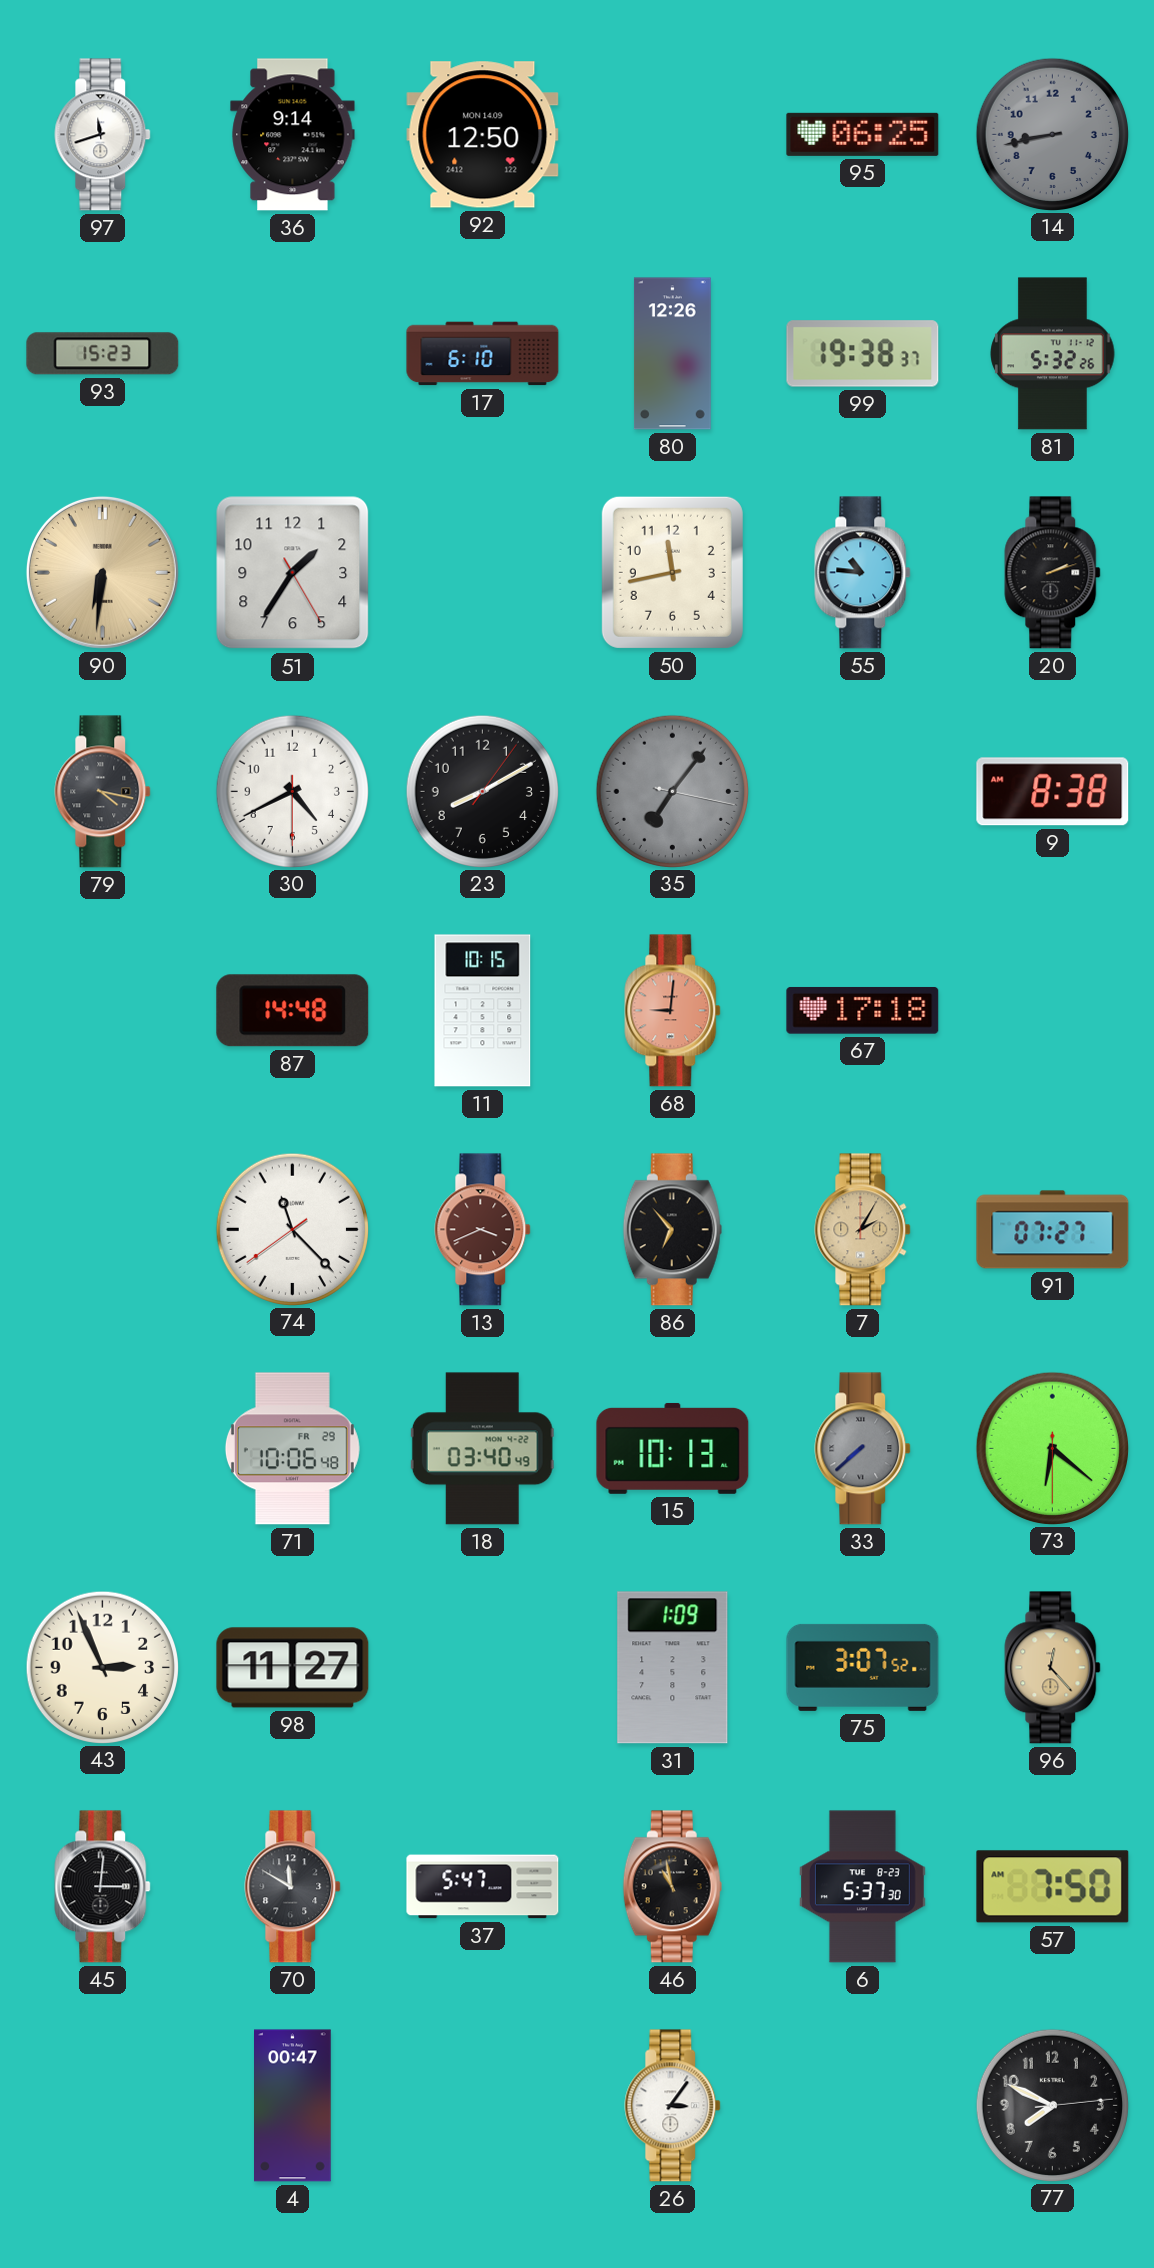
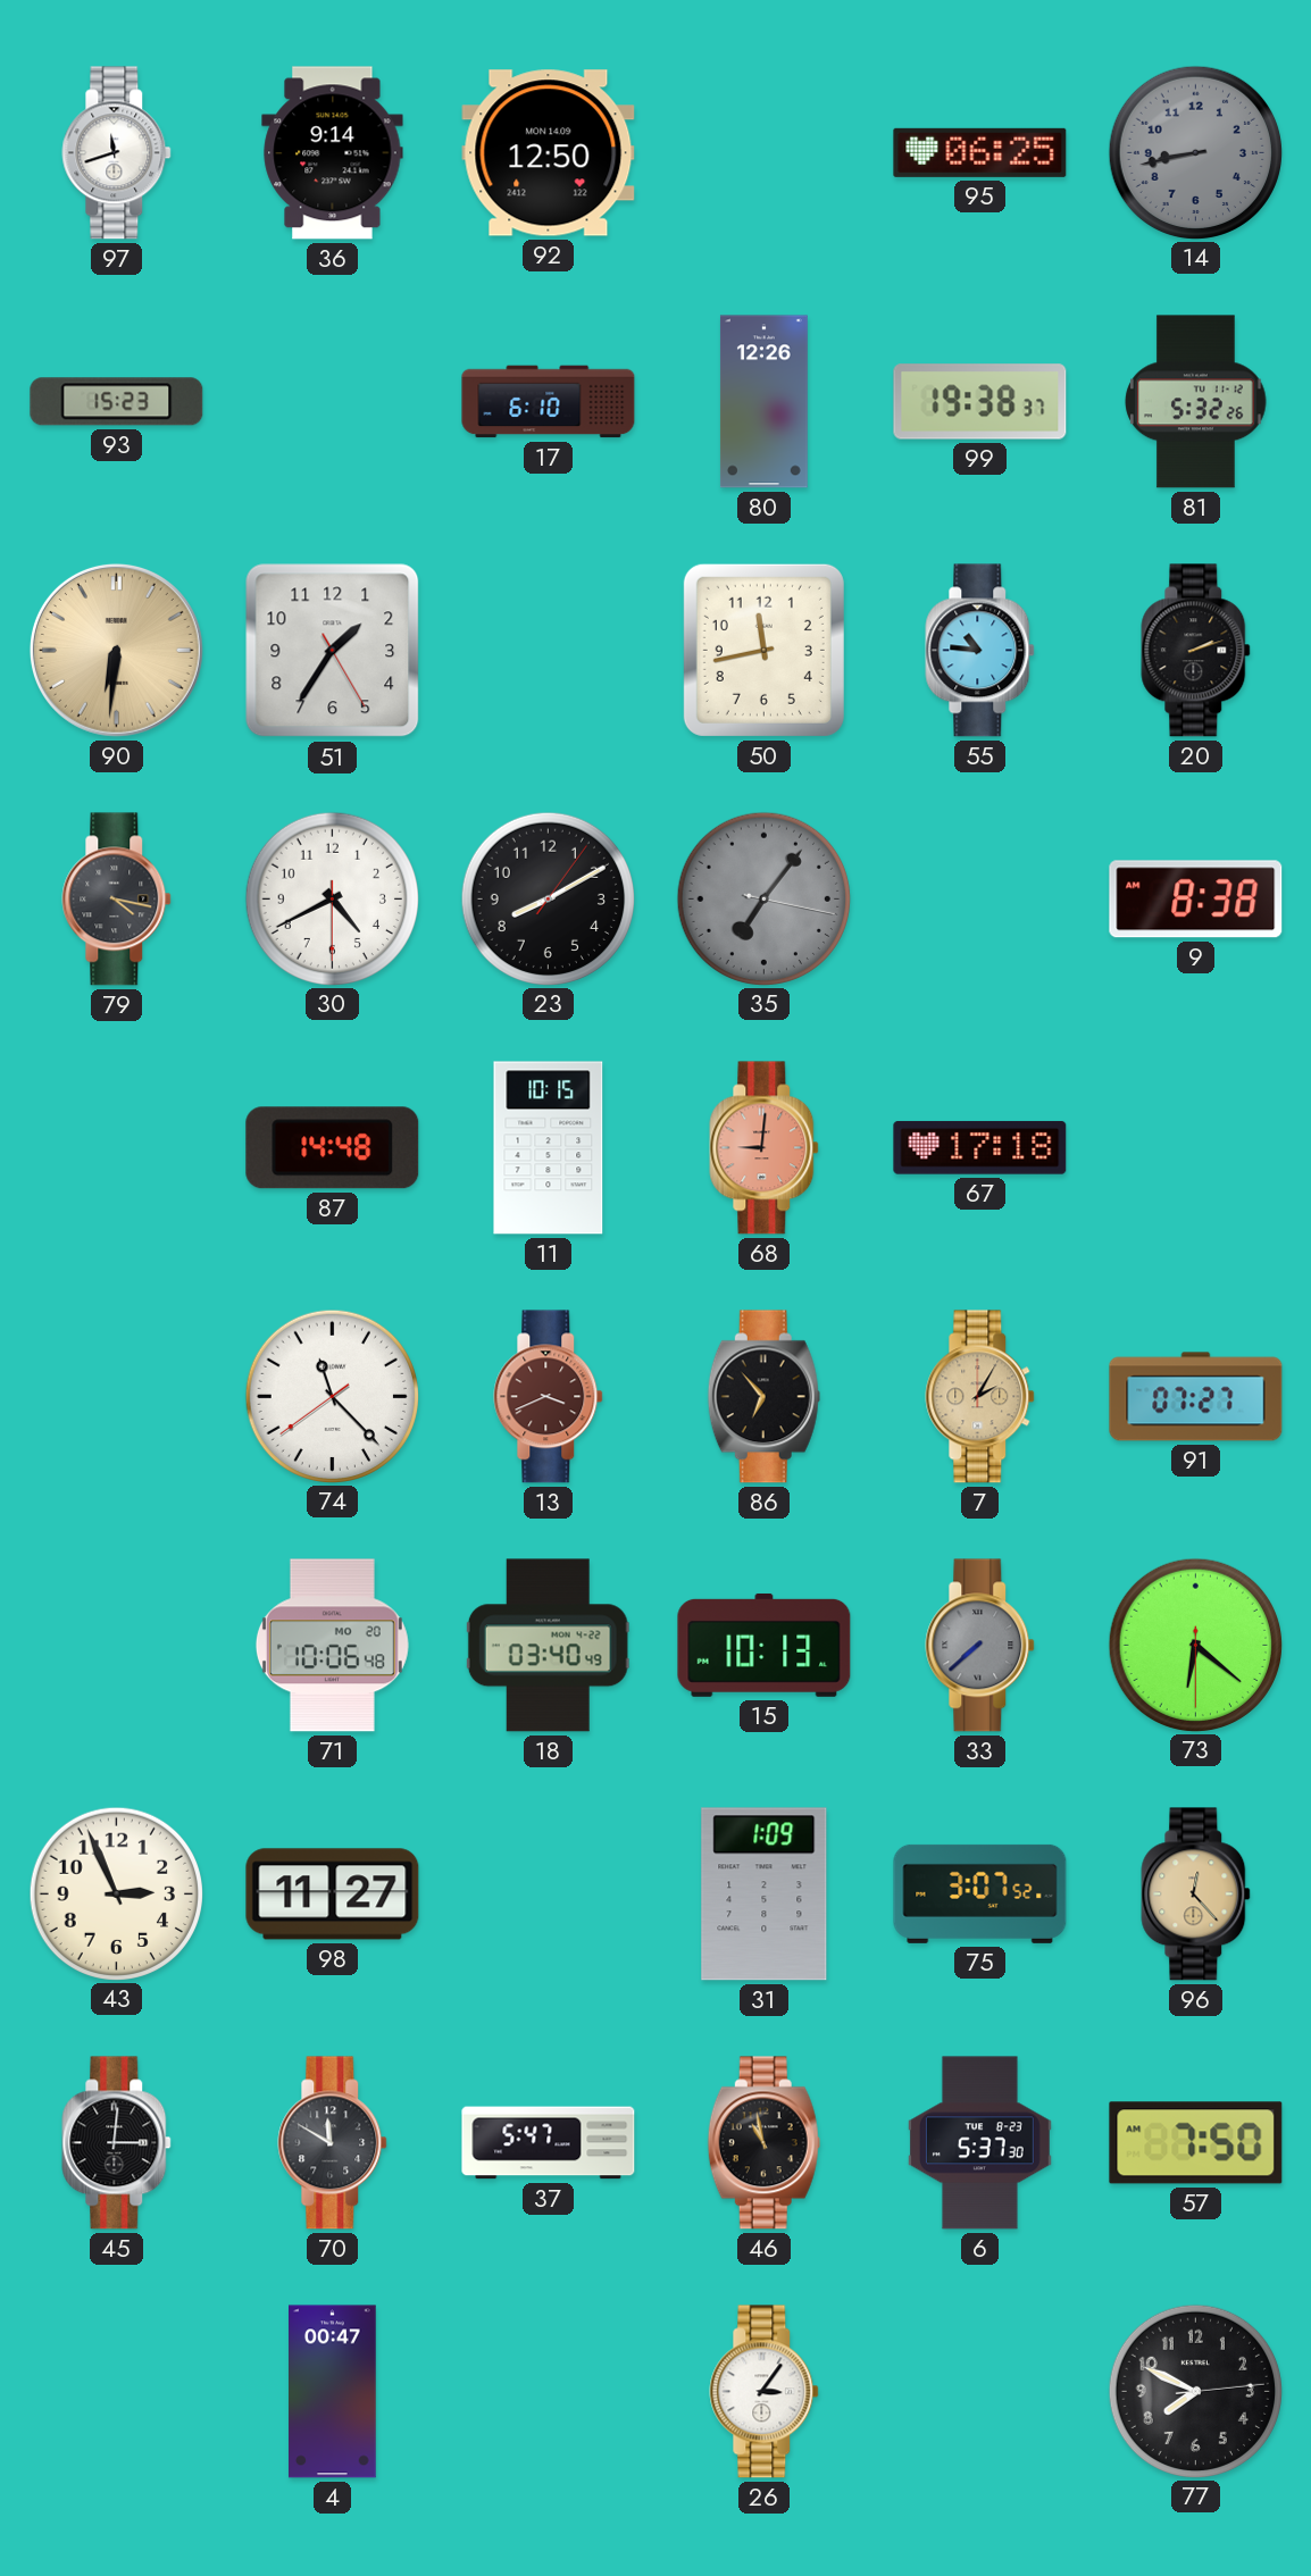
71 date: FR 29 -> MO 20
